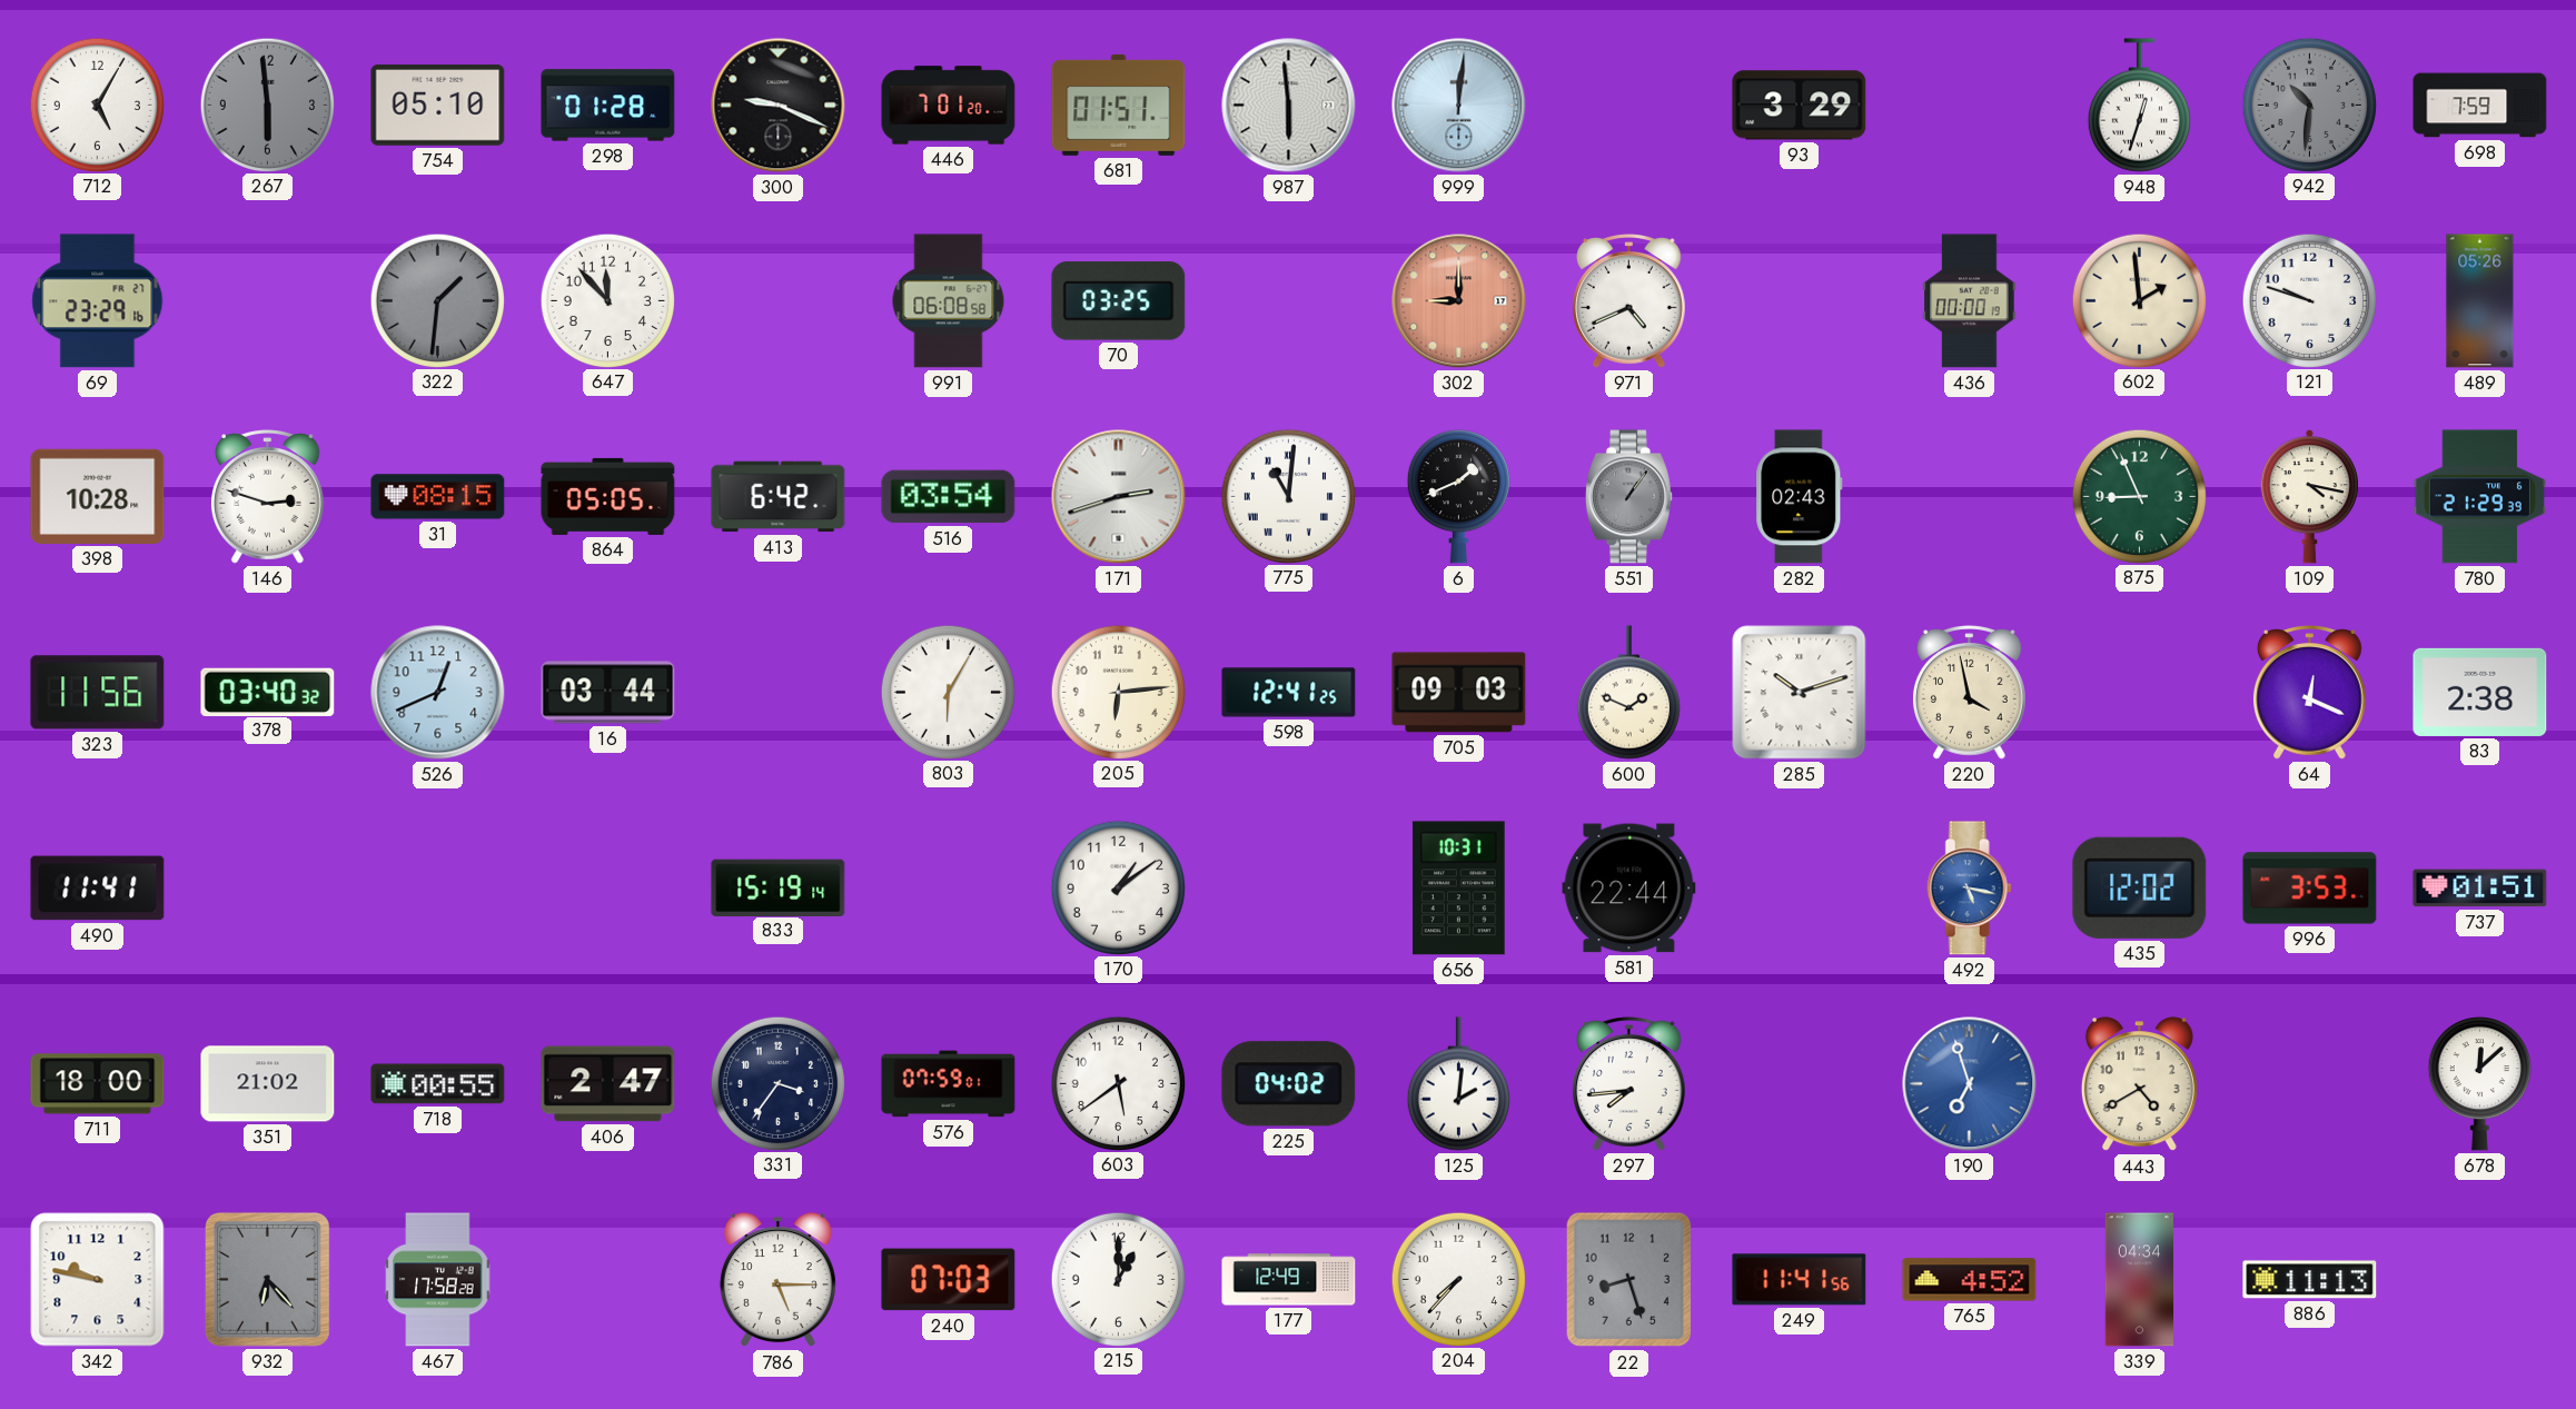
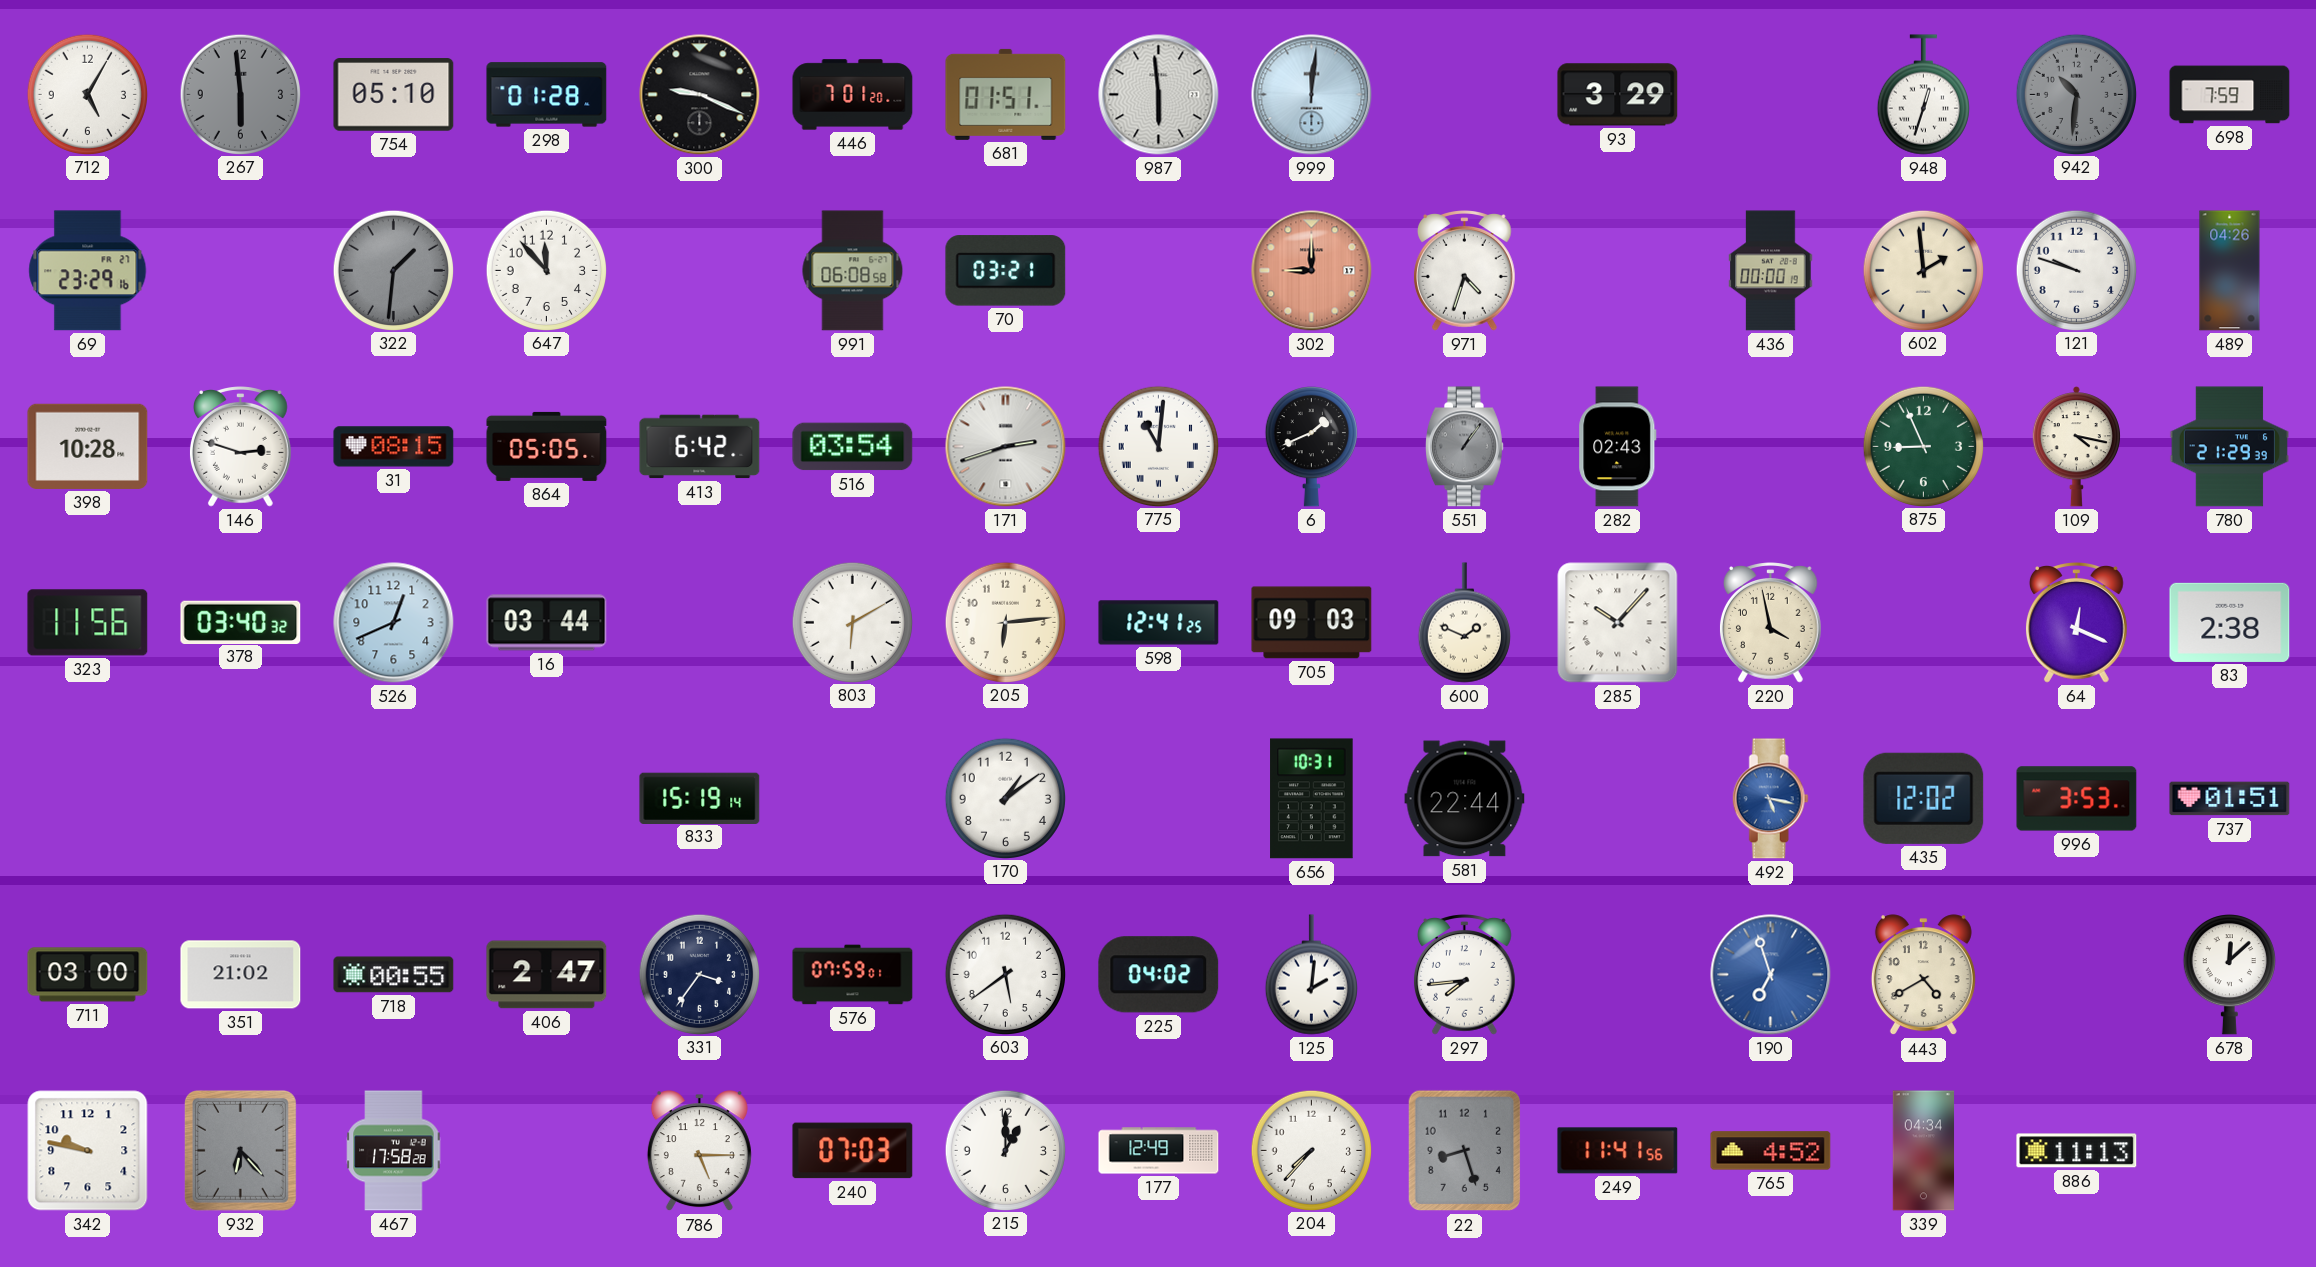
70: 03:25 -> 03:21
971: 4:41 -> 4:33
489: 05:26 -> 04:26
803: 6:05 -> 6:10
285: 10:12 -> 10:07
490: 11:41 -> none
711: 18:00 -> 03:00
